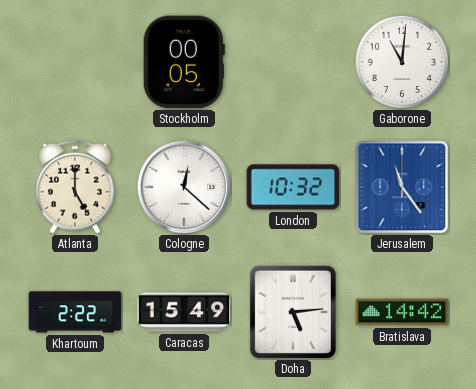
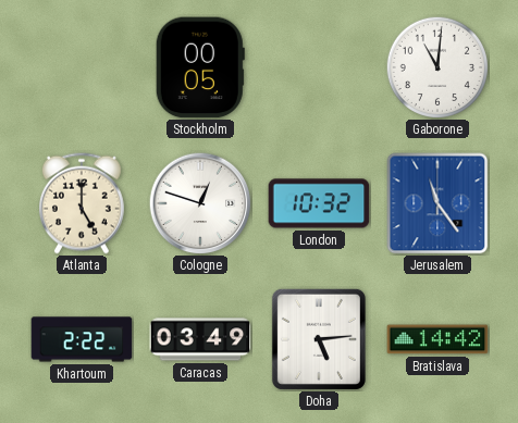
Cologne: 12:22 -> 12:48
Caracas: 15:49 -> 03:49
